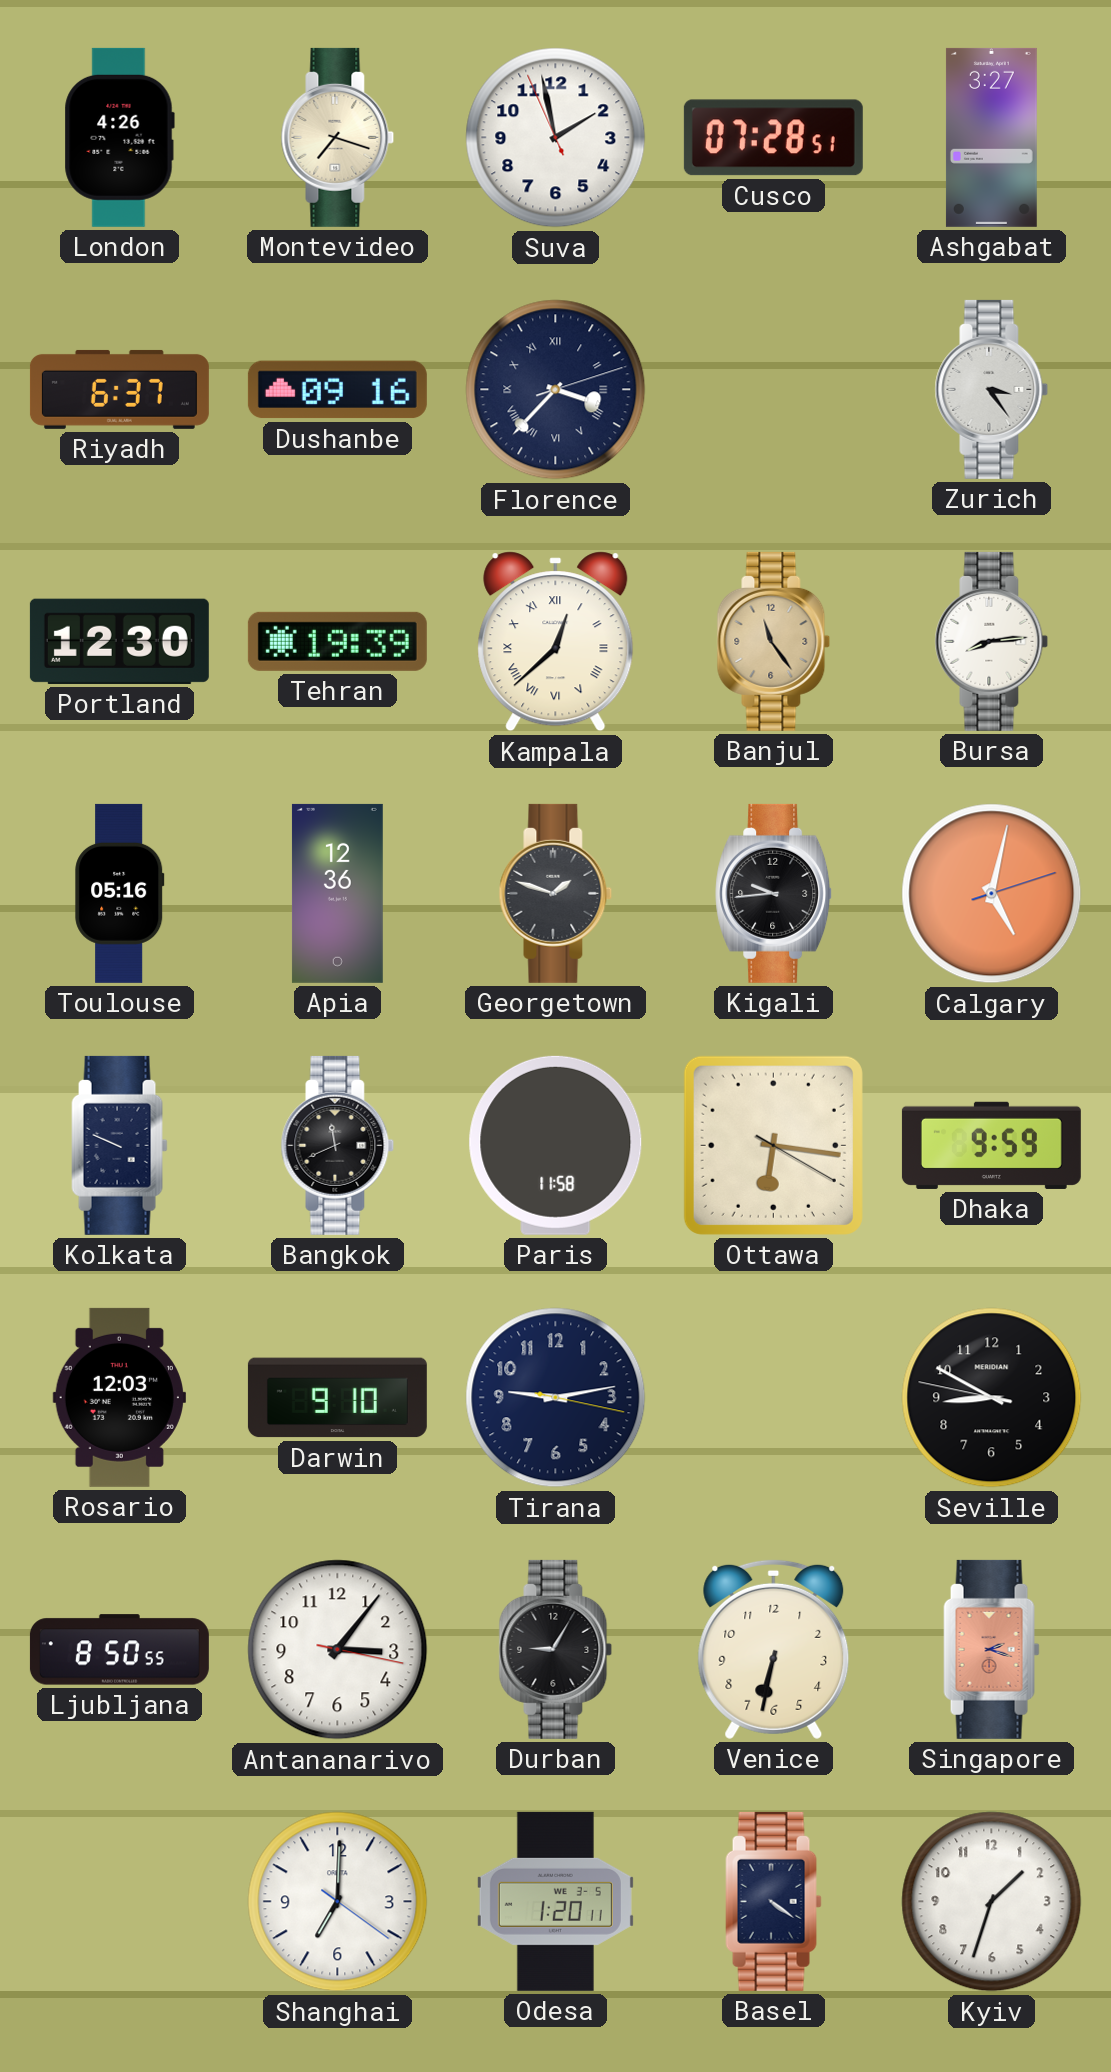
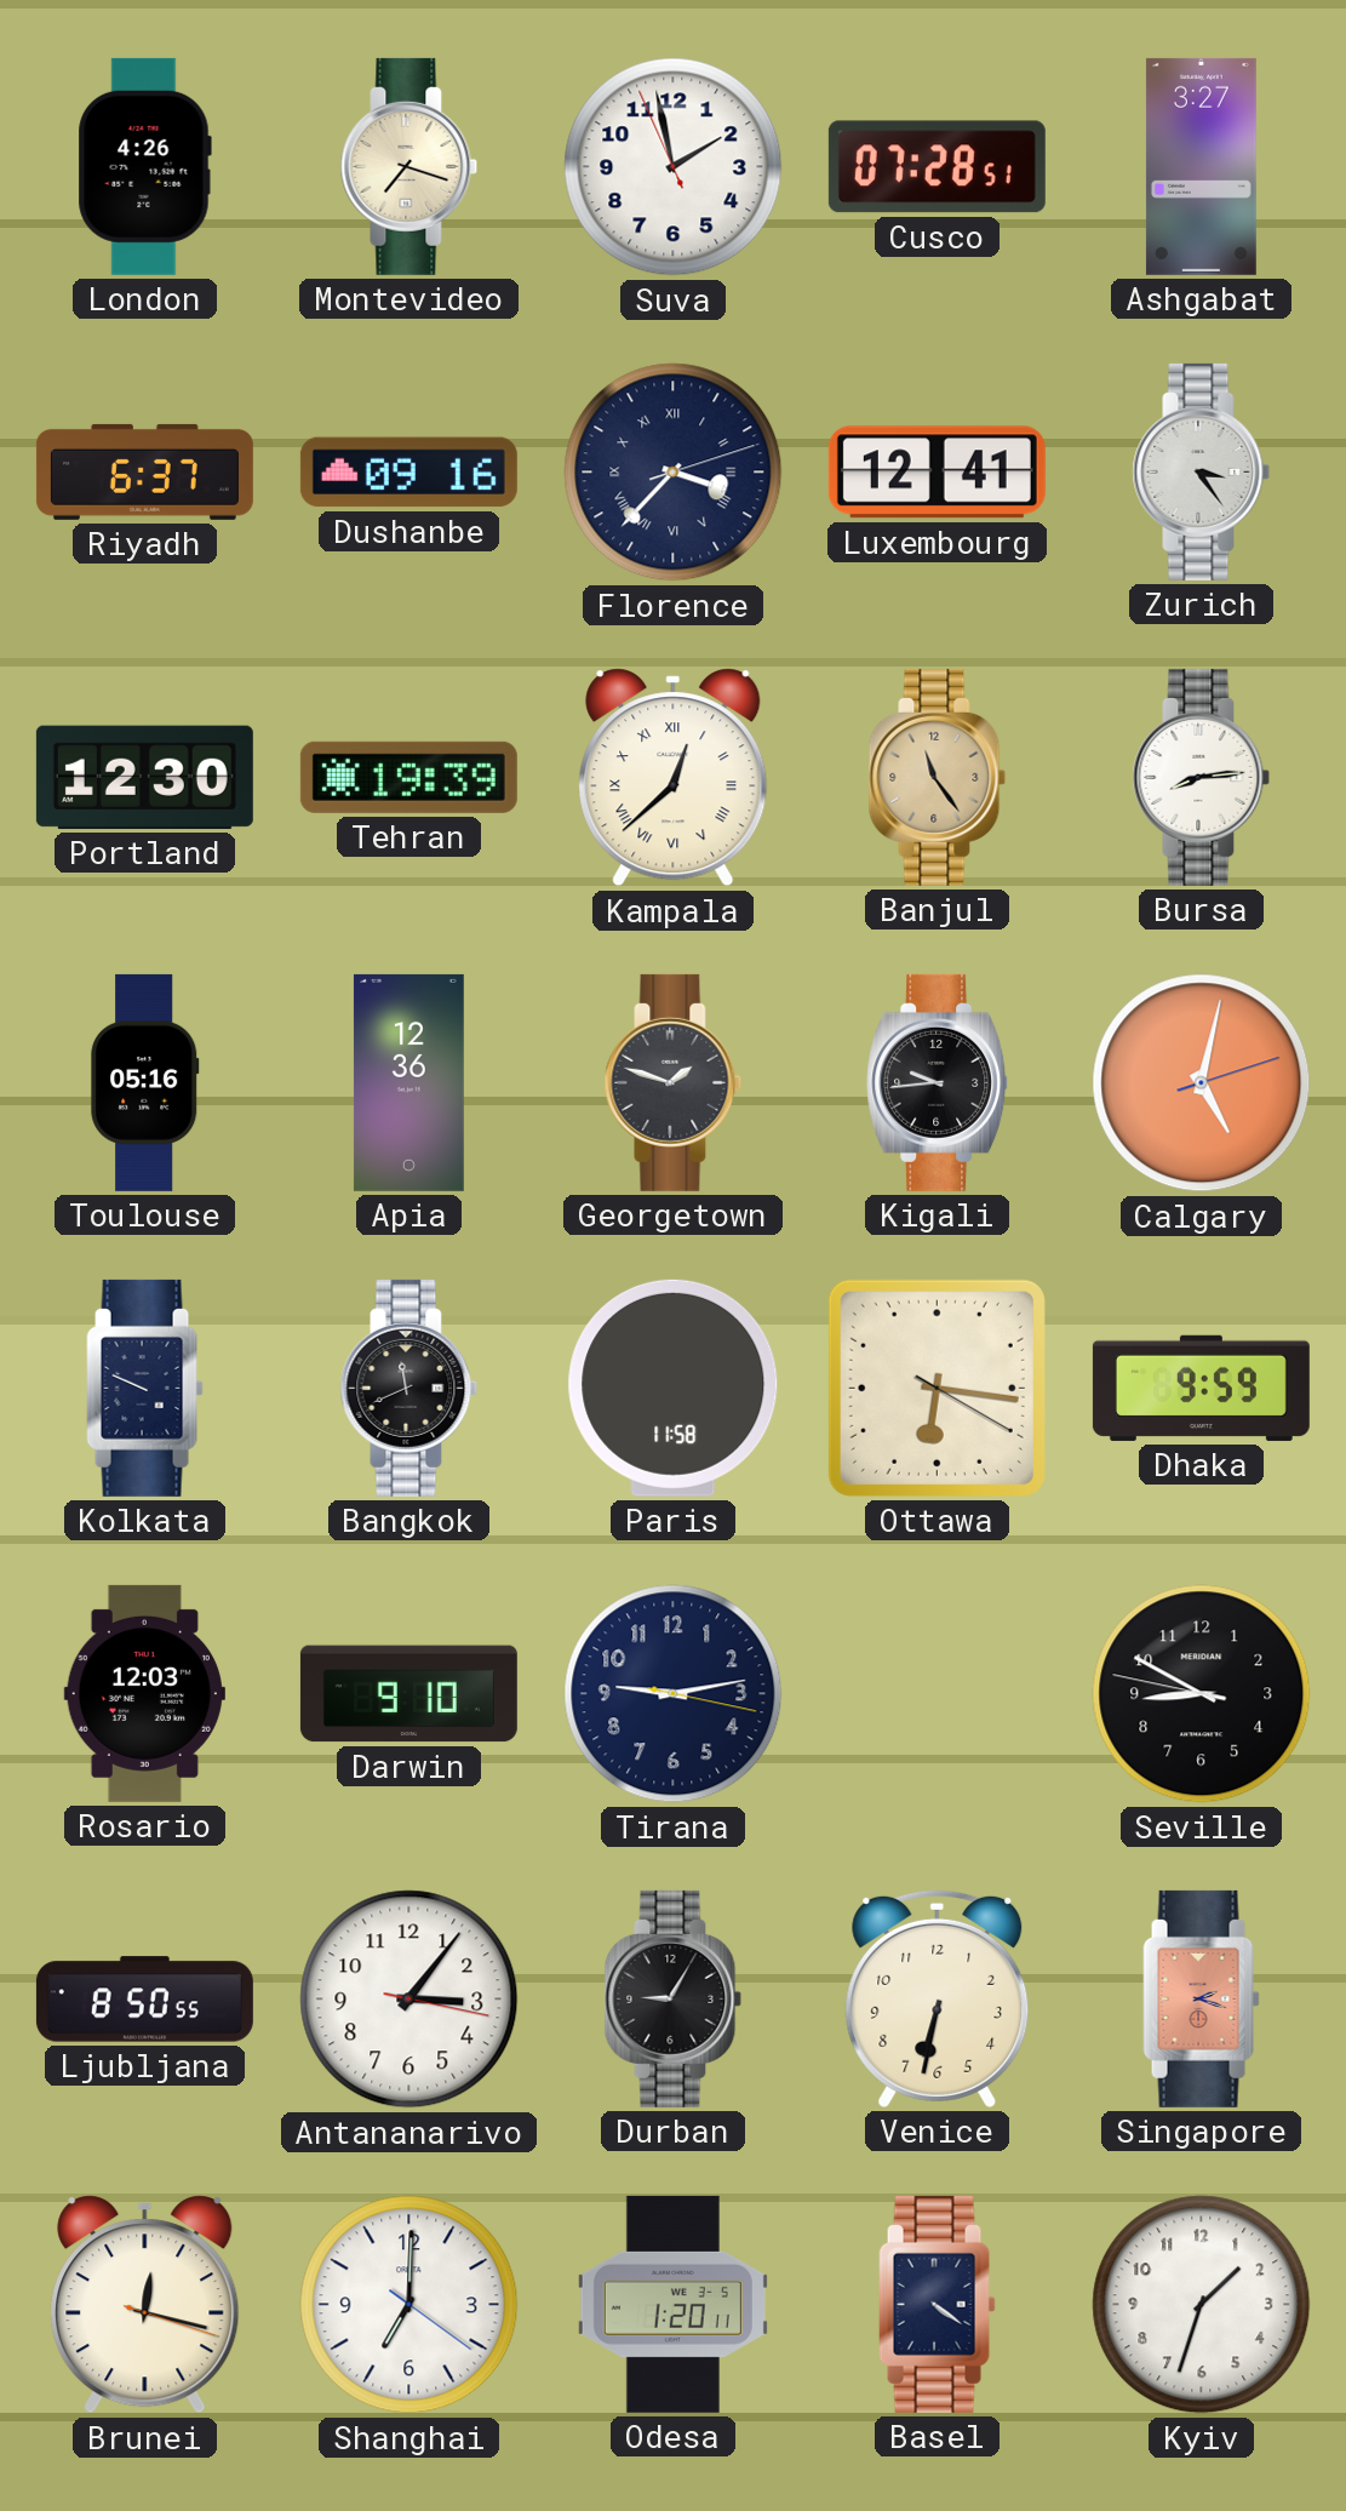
Luxembourg: none -> 12:41
Brunei: none -> 12:17
